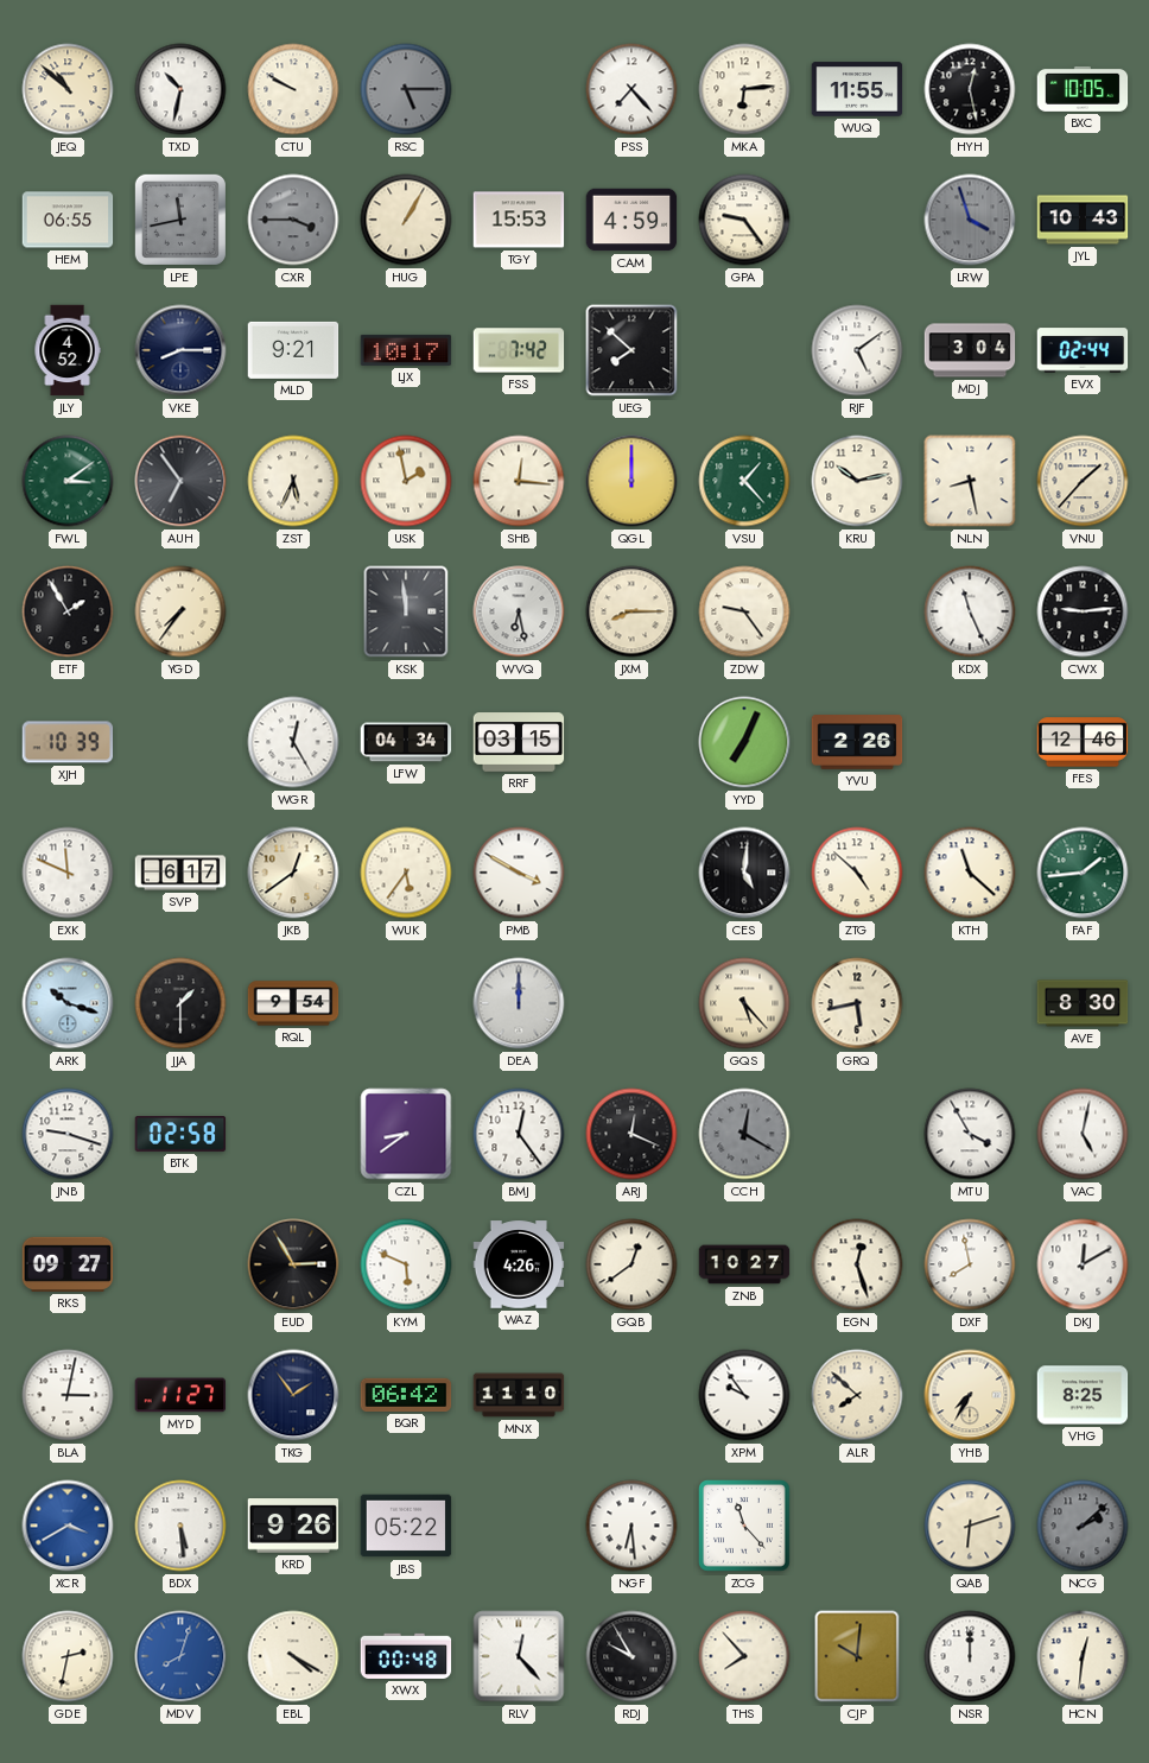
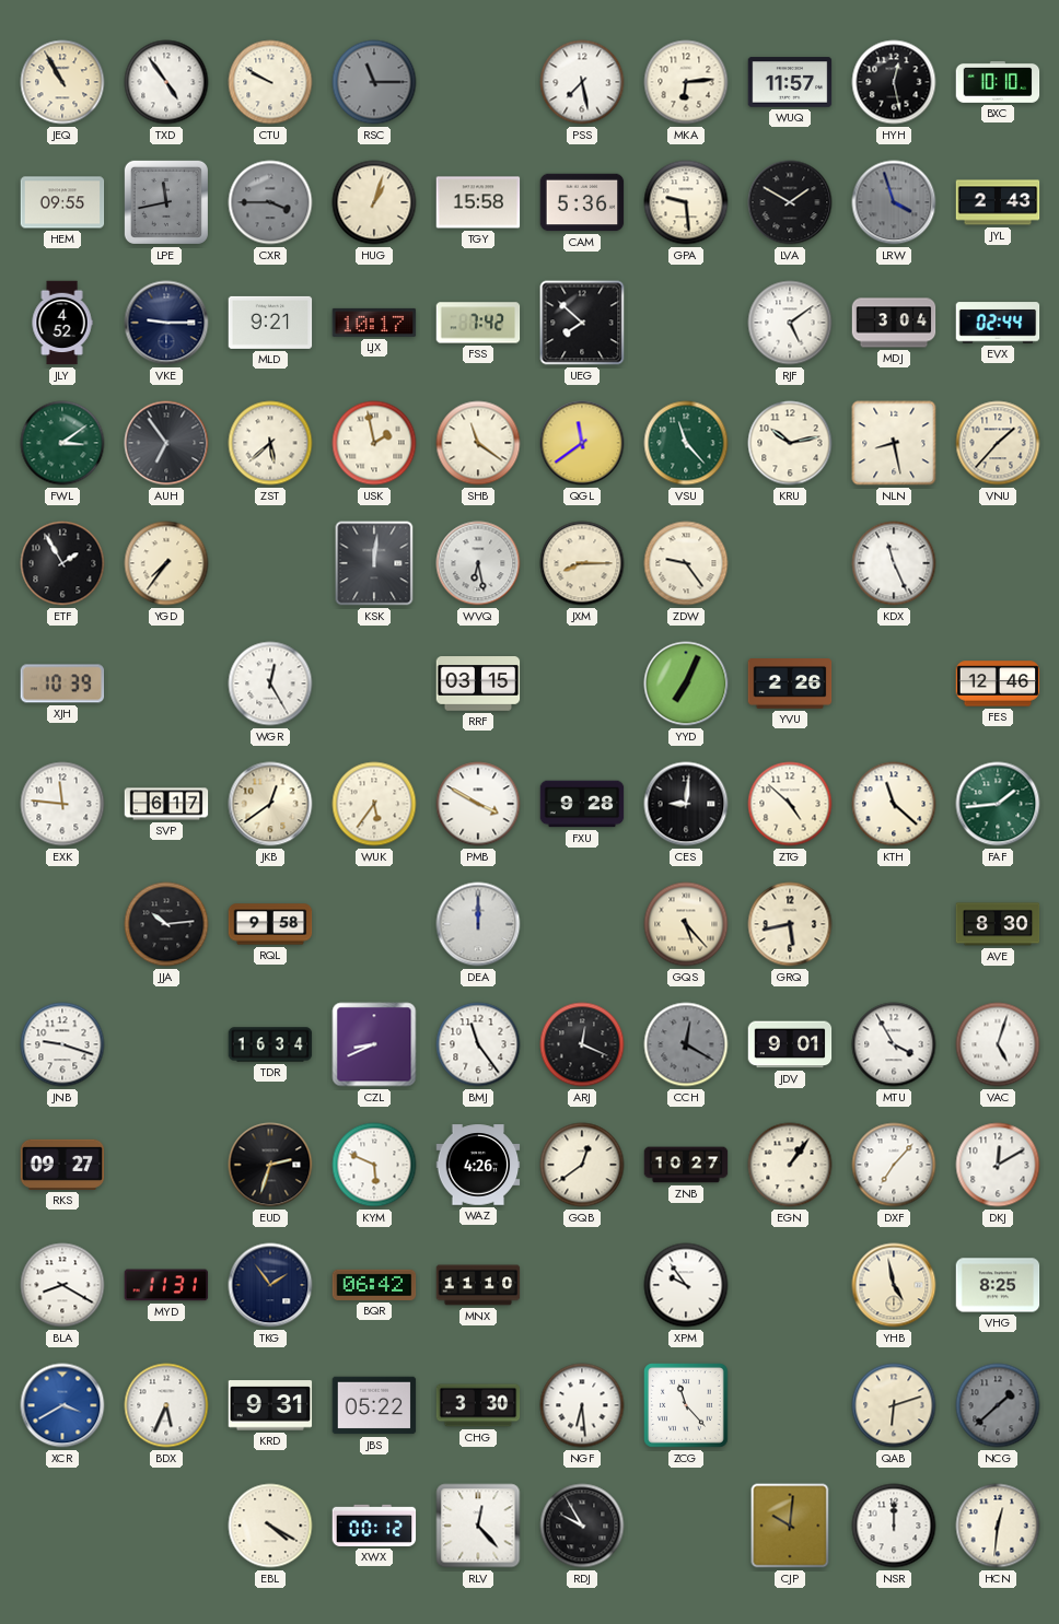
JEQ: 10:52 -> 10:55
TXD: 10:32 -> 4:54
RSC: 5:15 -> 11:15
PSS: 7:23 -> 7:28
WUQ: 11:55 -> 11:57
BXC: 10:05 -> 10:10
HEM: 06:55 -> 09:55
HUG: 1:05 -> 1:03
TGY: 15:53 -> 15:58
CAM: 4:59 -> 5:36
GPA: 9:24 -> 9:29
LVA: none -> 1:50
JYL: 10:43 -> 2:43
VKE: 8:15 -> 9:15
ZST: 5:34 -> 5:38
SHB: 12:16 -> 11:21
QGL: 12:00 -> 11:39
VSU: 1:23 -> 11:23
KSK: 11:59 -> 12:01
CWX: 9:14 -> none
LFW: 04:34 -> none
EXK: 11:49 -> 11:46
FXU: none -> 9:28
CES: 5:01 -> 9:01
ARK: 10:18 -> none
JJA: 1:30 -> 10:14
RQL: 9:54 -> 9:58
BTK: 02:58 -> none
TDR: none -> 16:34
CZL: 8:39 -> 8:41
BMJ: 12:24 -> 11:24
JDV: none -> 9:01
VAC: 5:02 -> 5:03
EUD: 2:55 -> 2:33
EGN: 12:27 -> 1:06
DXF: 7:58 -> 7:07
BLA: 3:02 -> 8:20
MYD: 11:27 -> 11:31
ALR: 7:52 -> none
YHB: 7:35 -> 4:58
BDX: 5:29 -> 5:34
KRD: 9:26 -> 9:31
CHG: none -> 3:30
NCG: 2:08 -> 1:38
GDE: 2:32 -> none
MDV: 8:03 -> none
XWX: 00:48 -> 00:12
THS: 7:53 -> none
